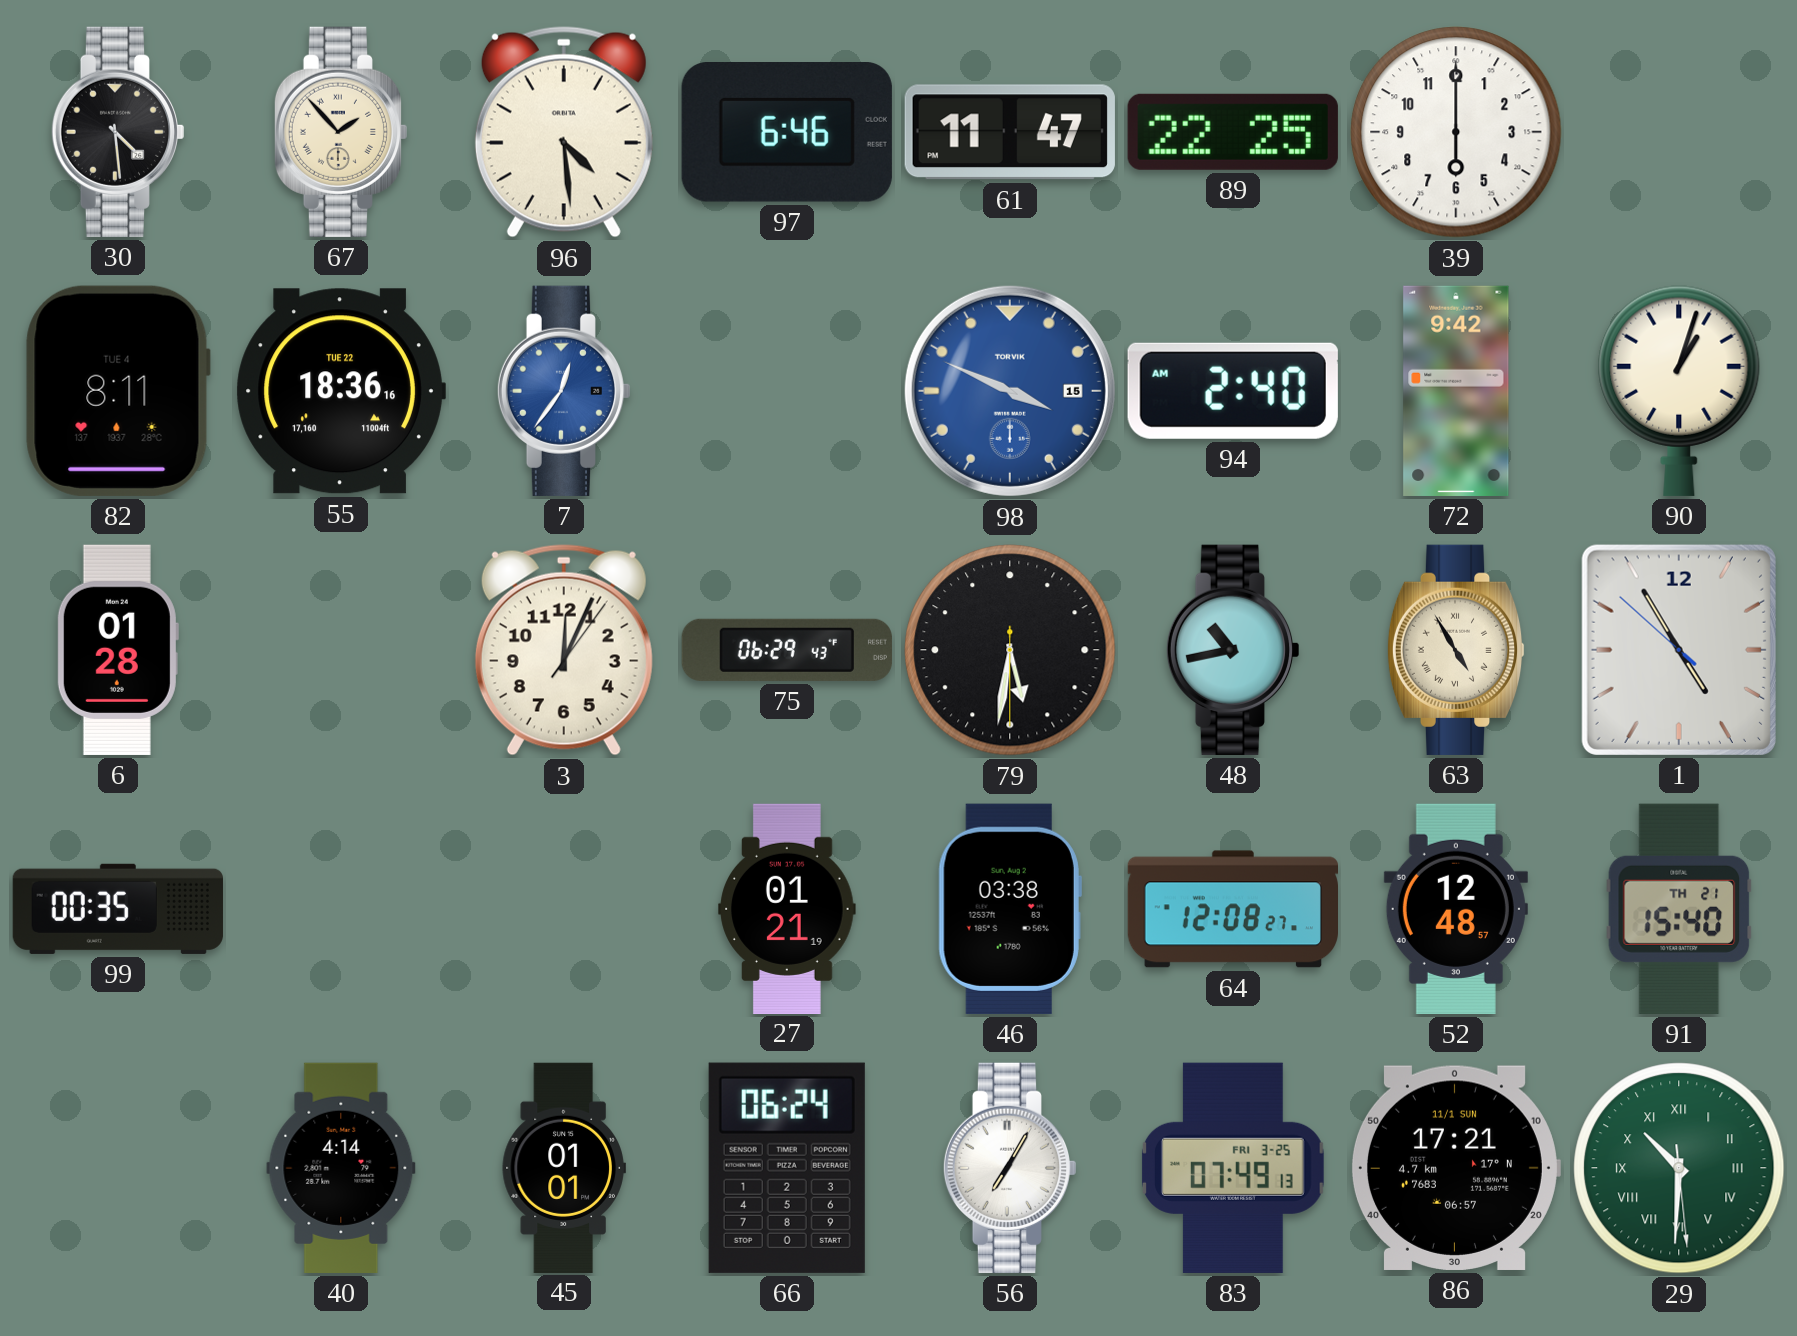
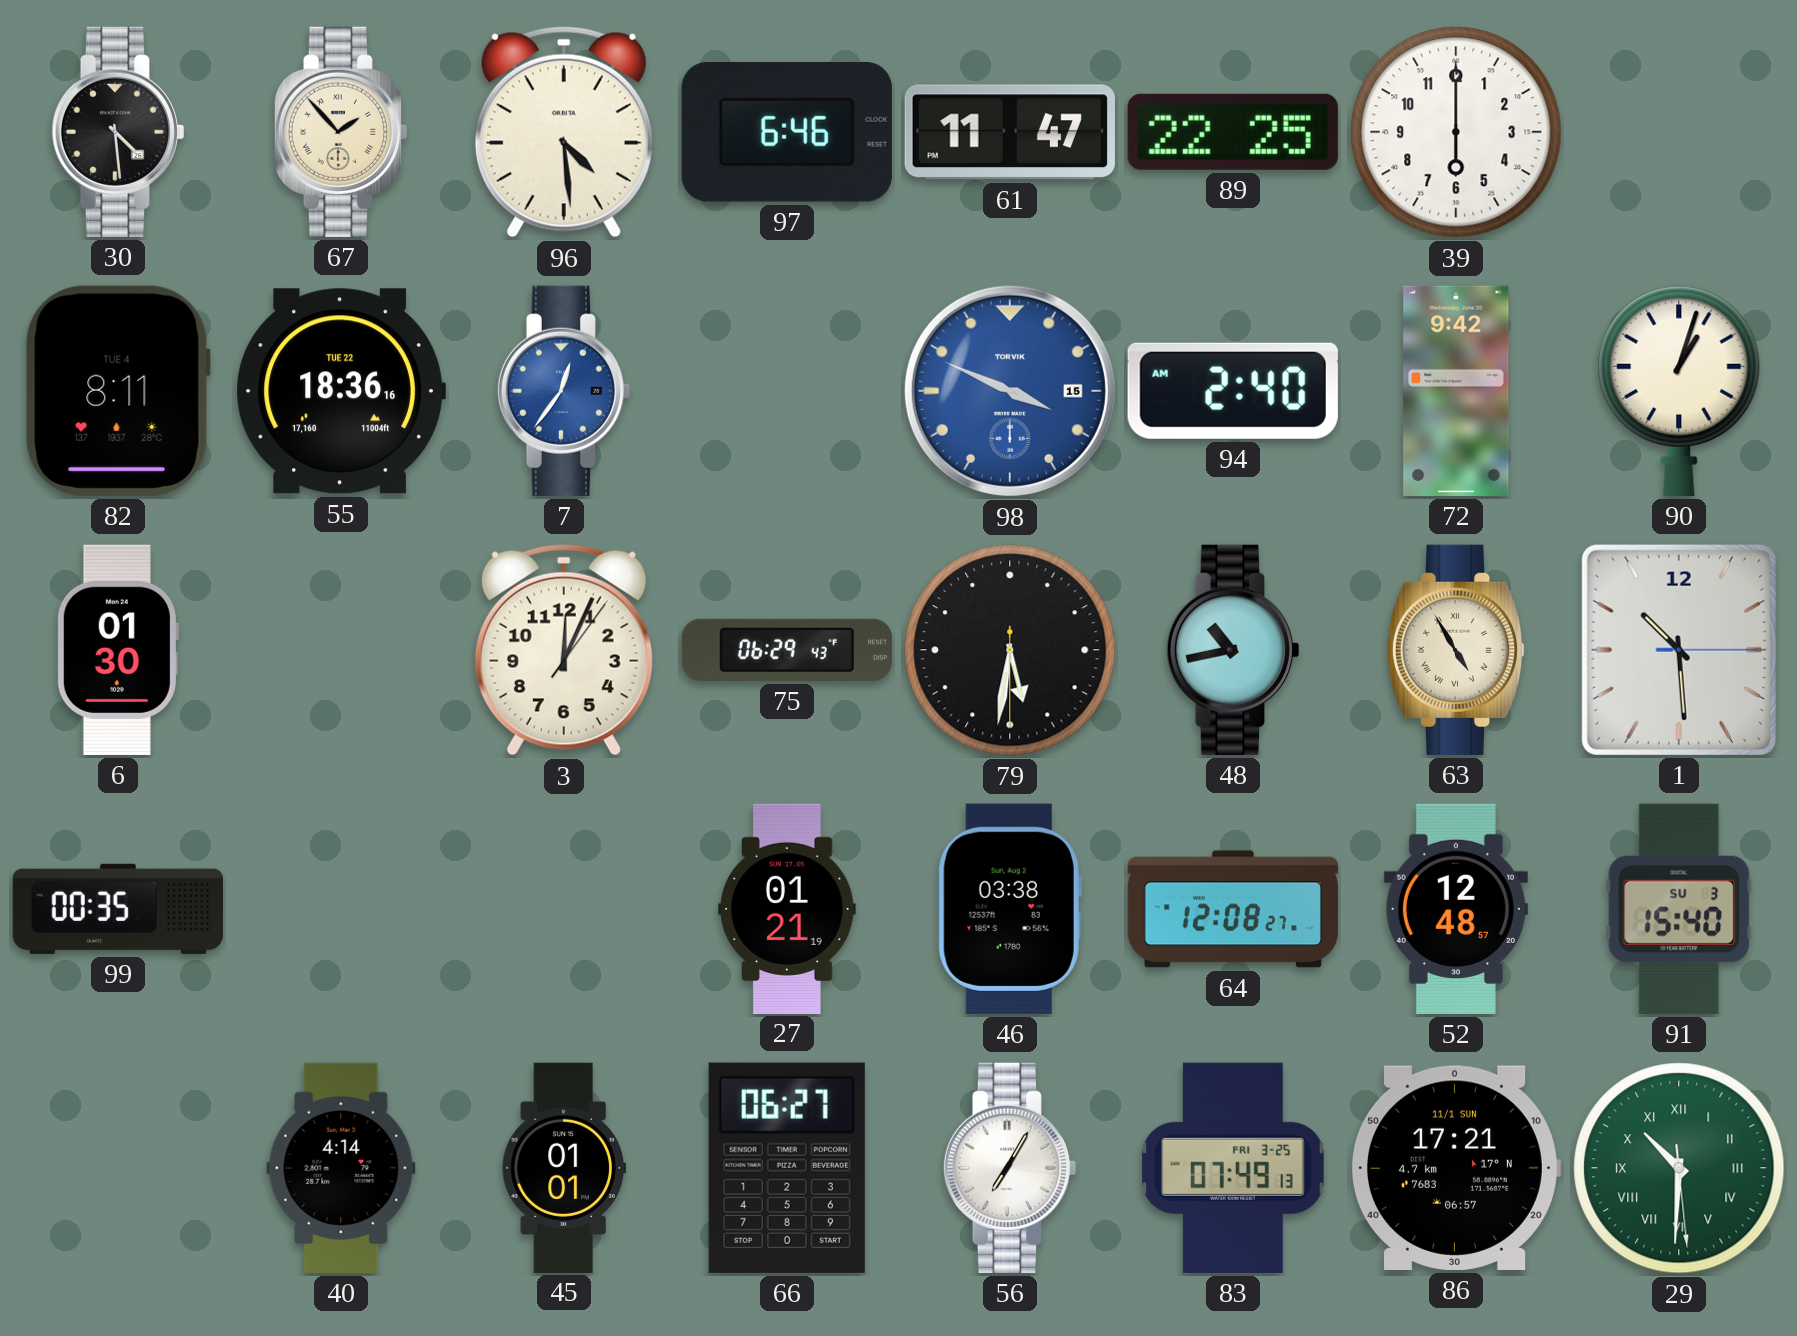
6: 01:28 -> 01:30
1: 4:54 -> 10:29
91 date: TH 21 -> SU 3
66: 06:24 -> 06:27
